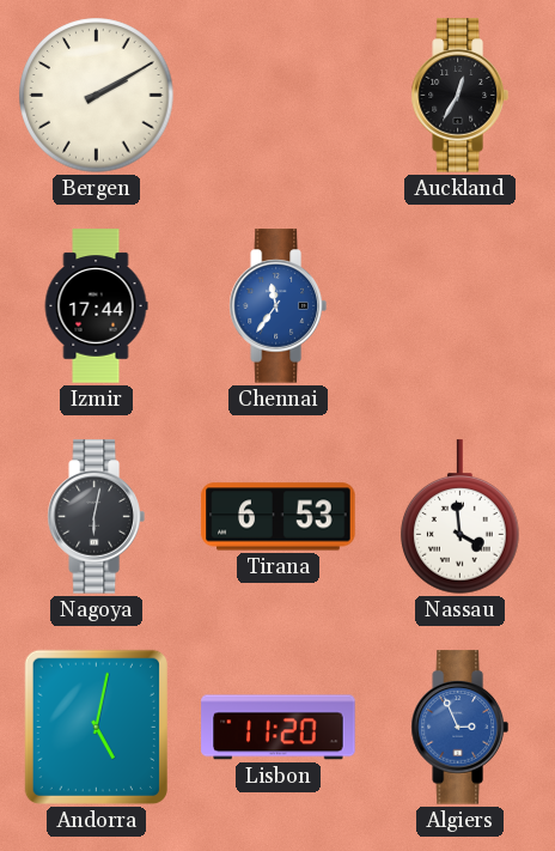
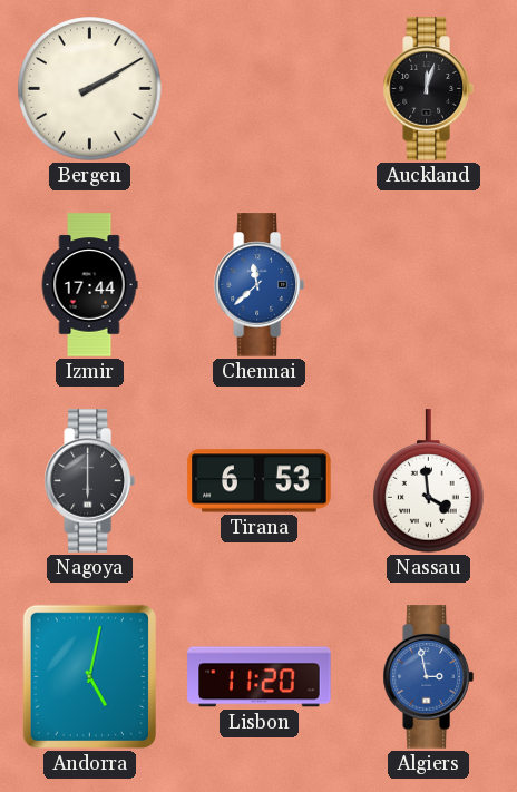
Auckland: 12:35 -> 12:03
Chennai: 11:36 -> 11:38
Nagoya: 6:02 -> 6:00
Algiers: 2:56 -> 2:58
